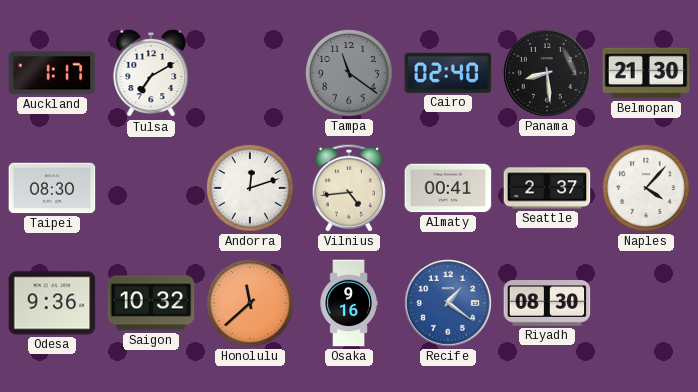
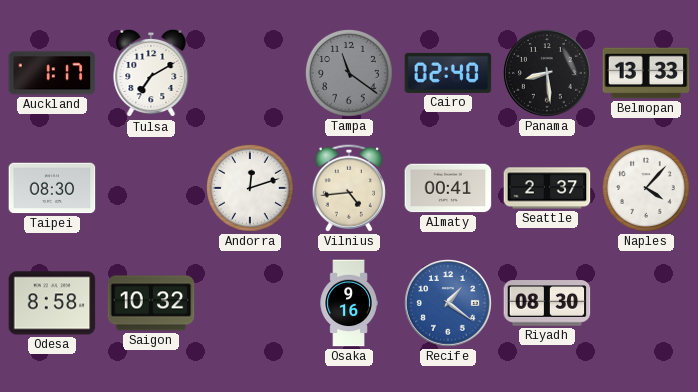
Belmopan: 21:30 -> 13:33
Odesa: 9:36 -> 8:58
Honolulu: 11:38 -> none
